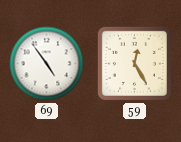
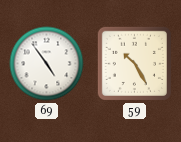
59: 12:25 -> 10:25
